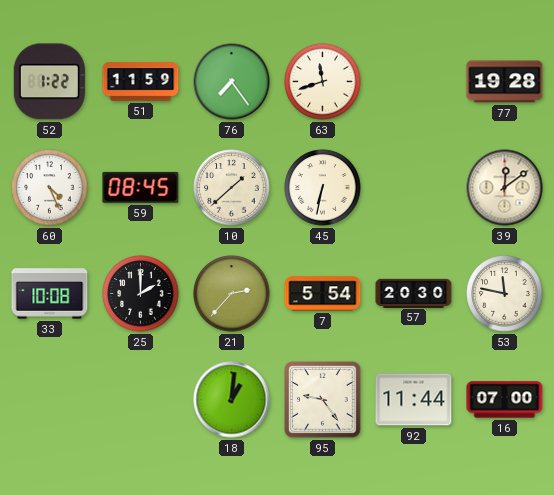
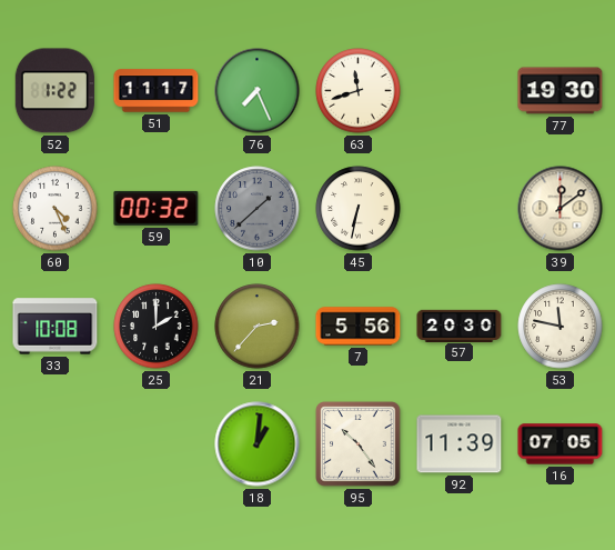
51: 11:59 -> 11:17
76: 7:24 -> 7:26
77: 19:28 -> 19:30
59: 08:45 -> 00:32
10 dial: cream -> grey
7: 5:54 -> 5:56
95: 9:24 -> 10:24
92: 11:44 -> 11:39
16: 07:00 -> 07:05
